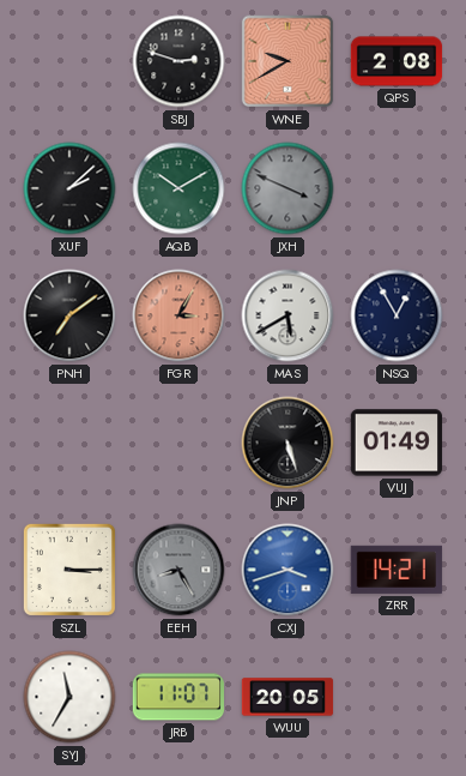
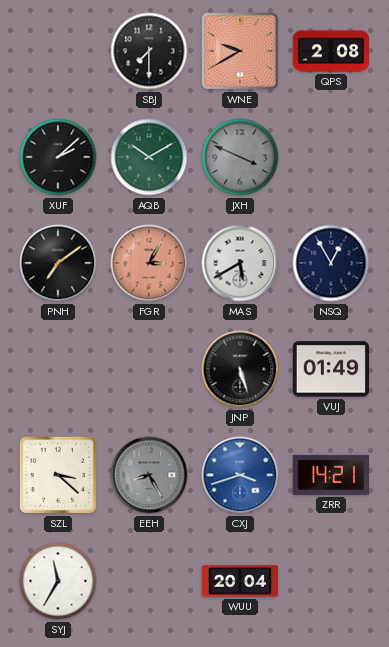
SBJ: 2:48 -> 7:30
SZL: 3:15 -> 3:22
JRB: 11:07 -> none
WUU: 20:05 -> 20:04
